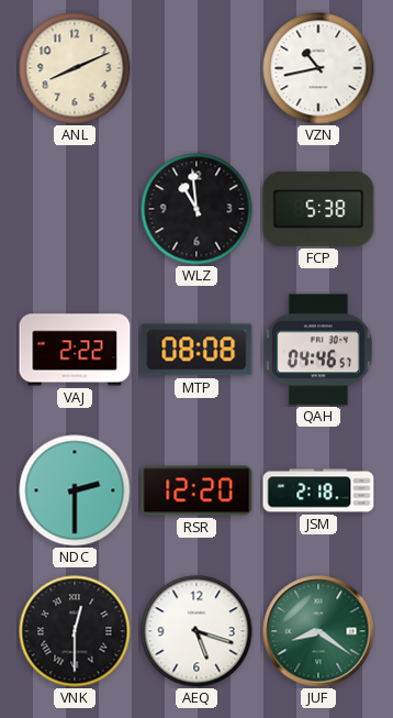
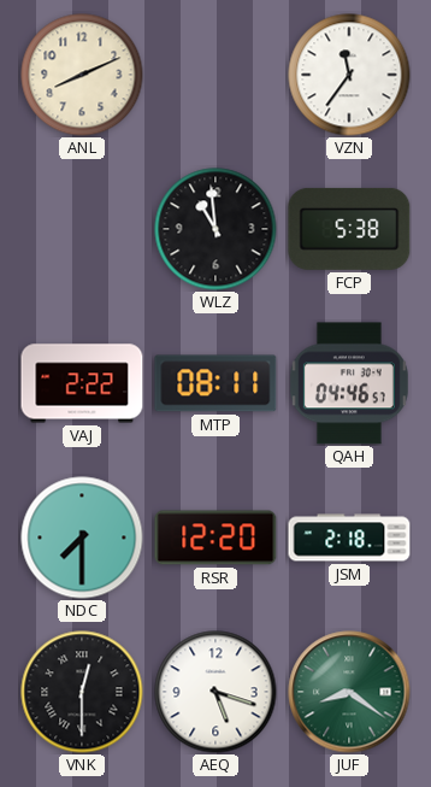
VZN: 10:43 -> 11:36
MTP: 08:08 -> 08:11
NDC: 2:30 -> 7:30
